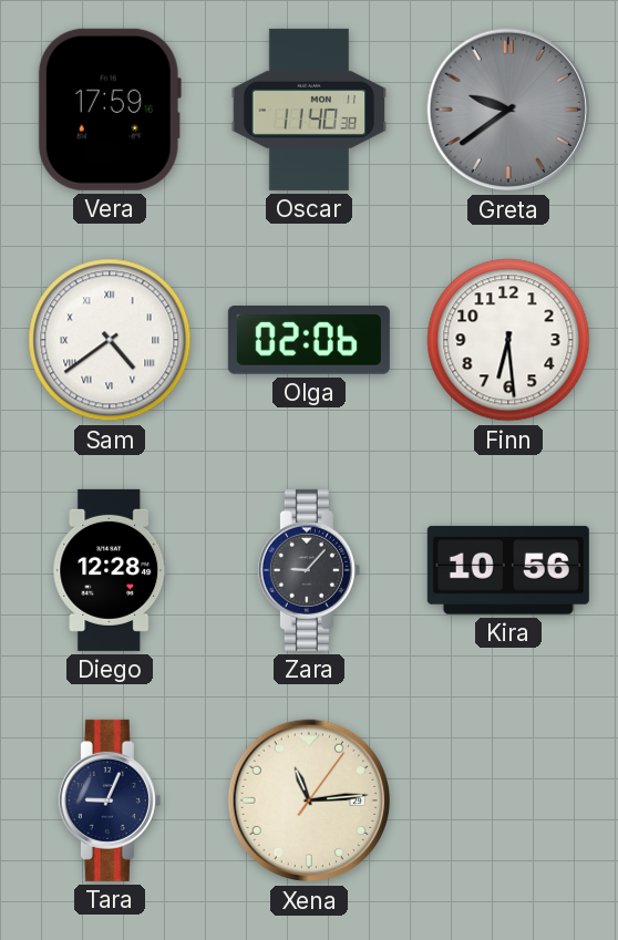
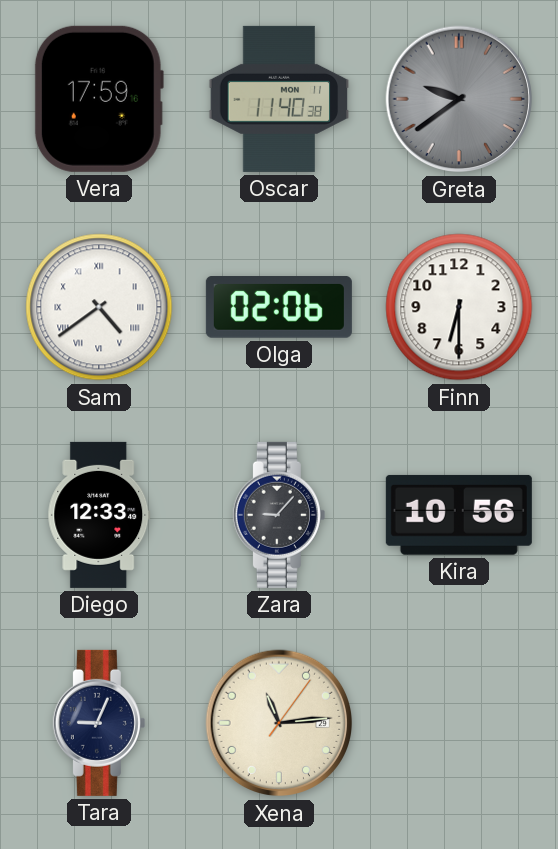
Finn: 6:29 -> 6:30
Diego: 12:28 -> 12:33
